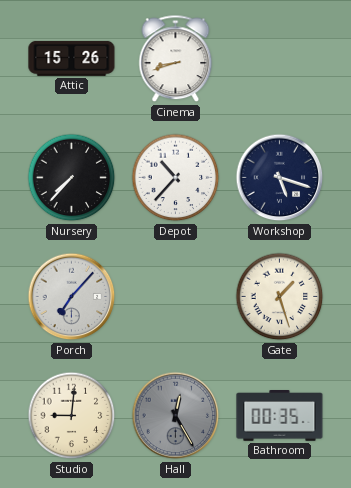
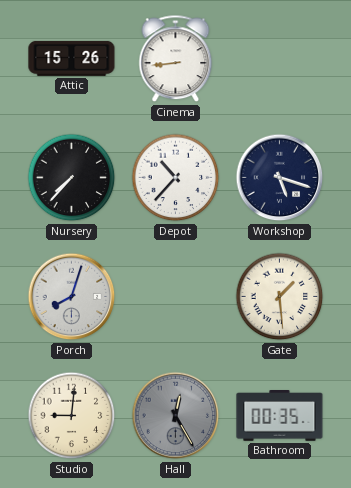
Cinema: 8:42 -> 8:44
Porch: 7:07 -> 8:03
Gate: 1:27 -> 1:29
